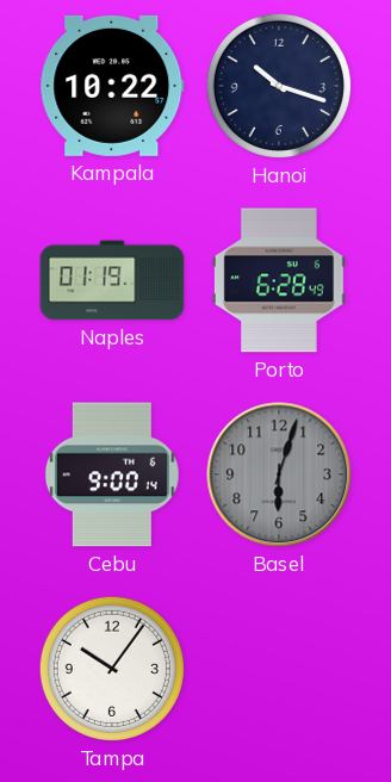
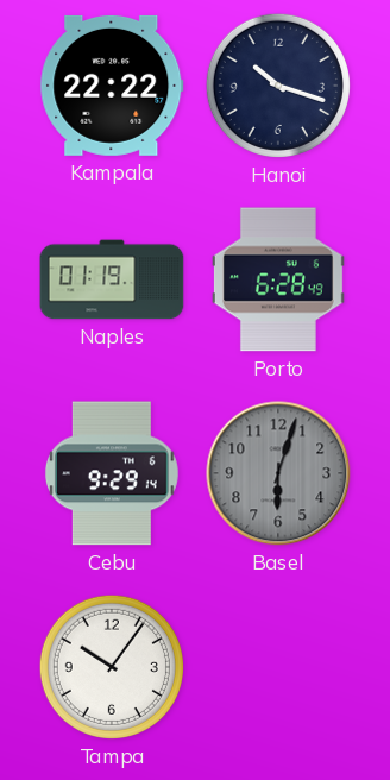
Kampala: 10:22 -> 22:22
Cebu: 9:00 -> 9:29
